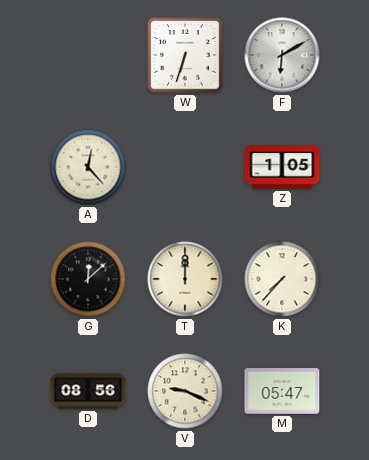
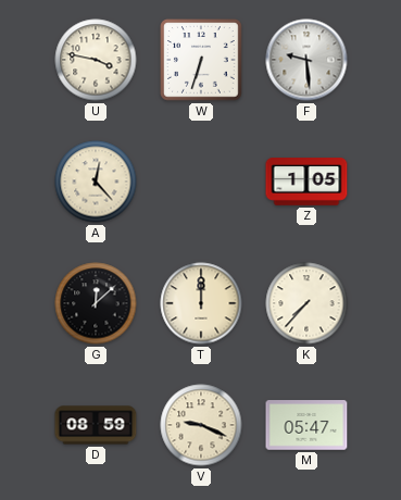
U: none -> 3:47
F: 6:10 -> 9:29
D: 08:56 -> 08:59
